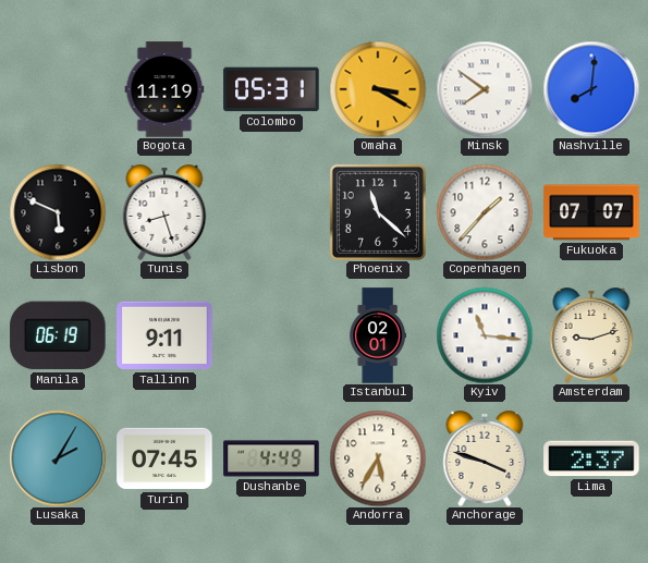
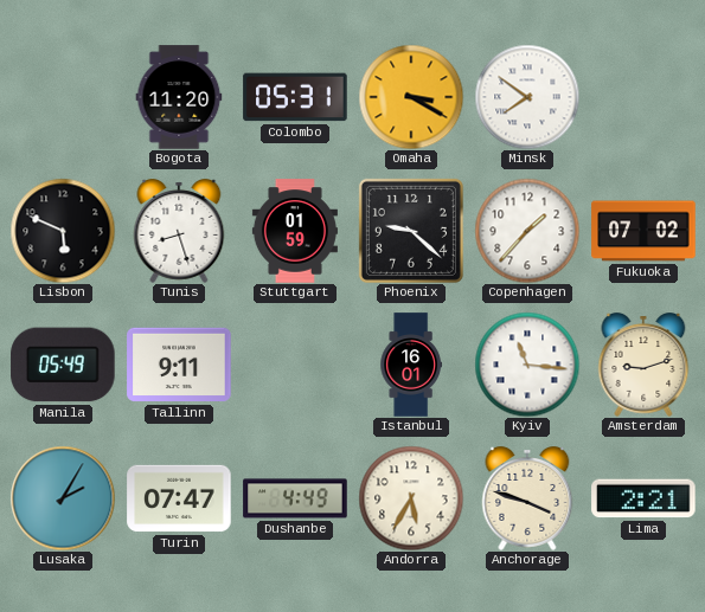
Bogota: 11:19 -> 11:20
Nashville: 8:01 -> none
Stuttgart: none -> 01:59
Phoenix: 11:22 -> 9:22
Fukuoka: 07:07 -> 07:02
Manila: 06:19 -> 05:49
Istanbul: 02:01 -> 16:01
Turin: 07:45 -> 07:47
Lima: 2:37 -> 2:21
